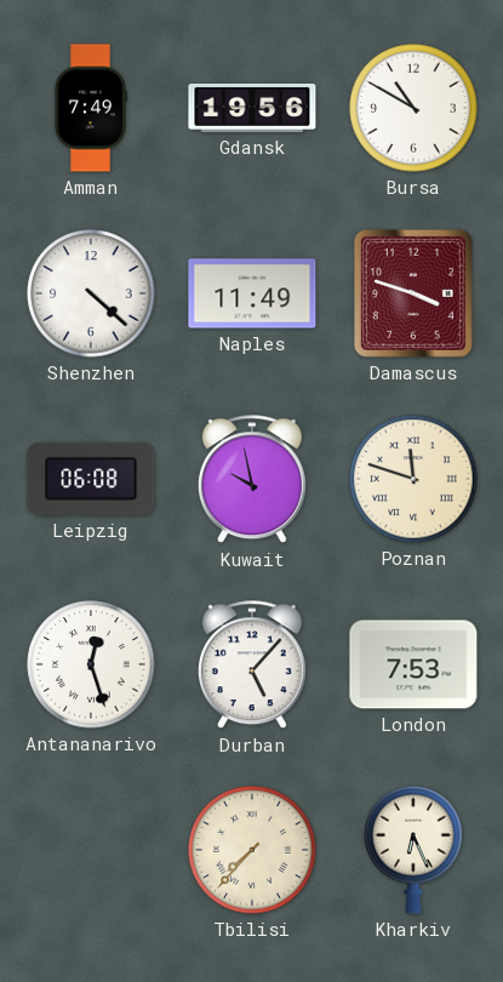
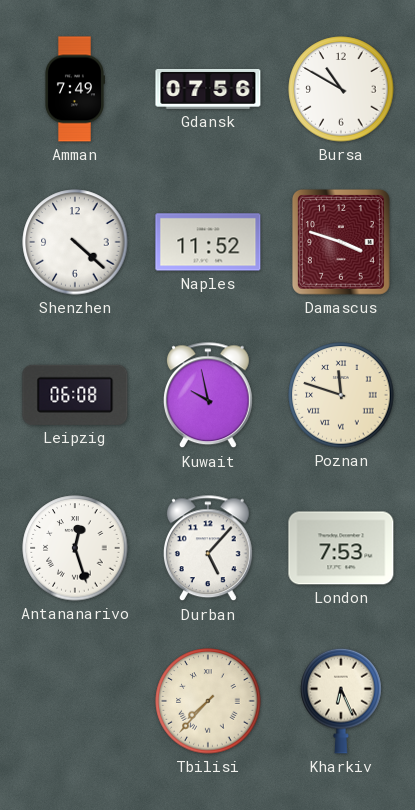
Gdansk: 19:56 -> 07:56
Naples: 11:49 -> 11:52
